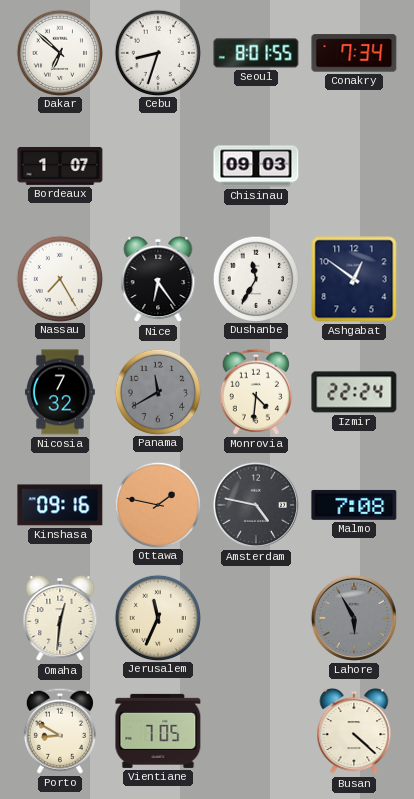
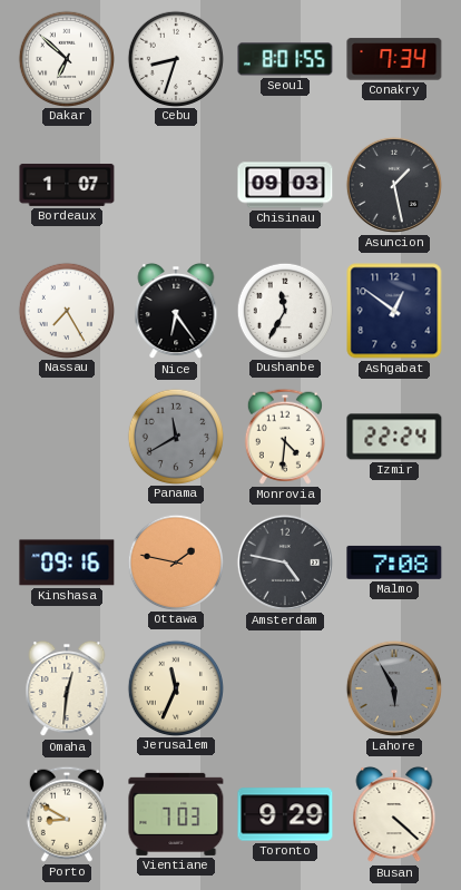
Asuncion: none -> 1:28
Nicosia: 7:32 -> none
Vientiane: 7:05 -> 7:03
Toronto: none -> 9:29
